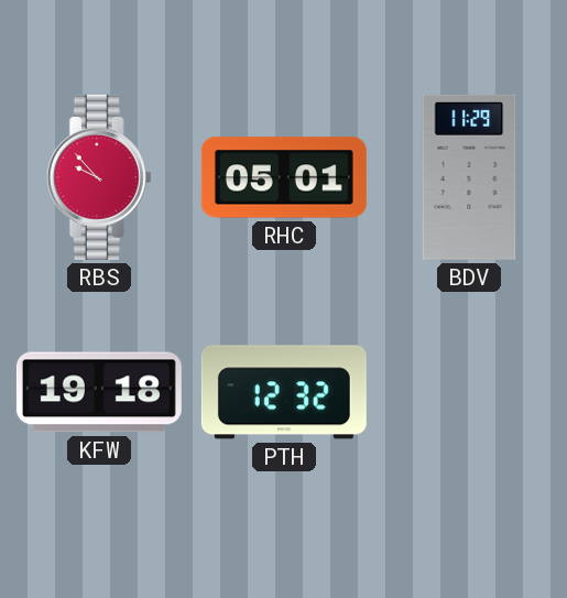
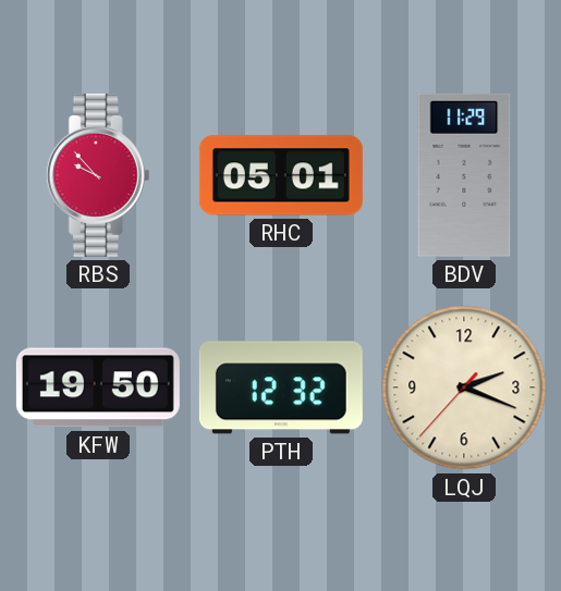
KFW: 19:18 -> 19:50
LQJ: none -> 2:18
